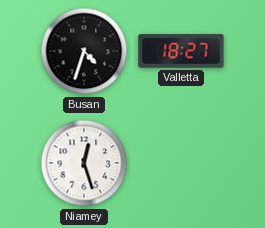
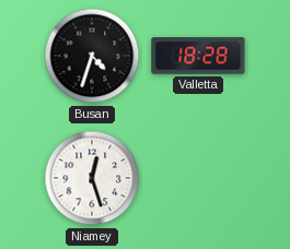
Valletta: 18:27 -> 18:28
